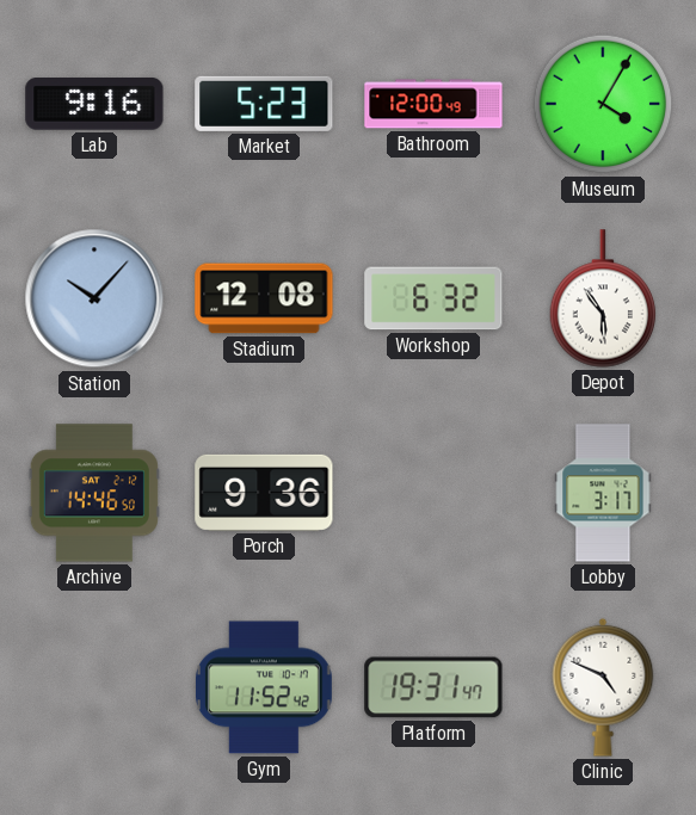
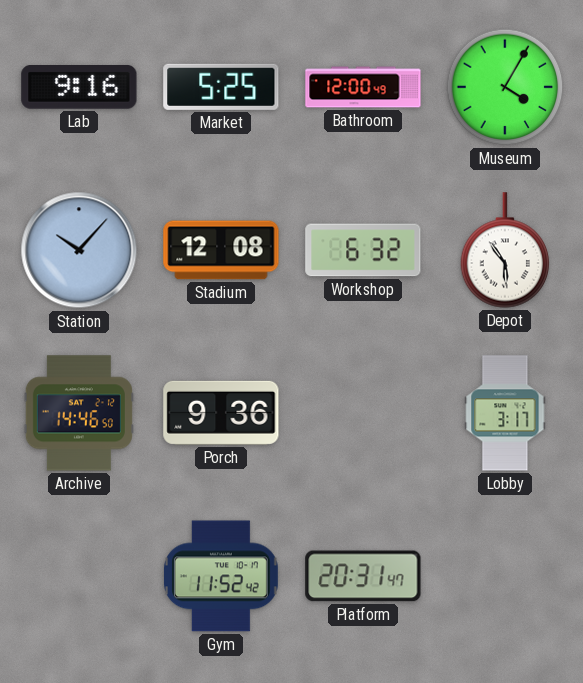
Market: 5:23 -> 5:25
Platform: 19:31 -> 20:31
Clinic: 4:49 -> none
